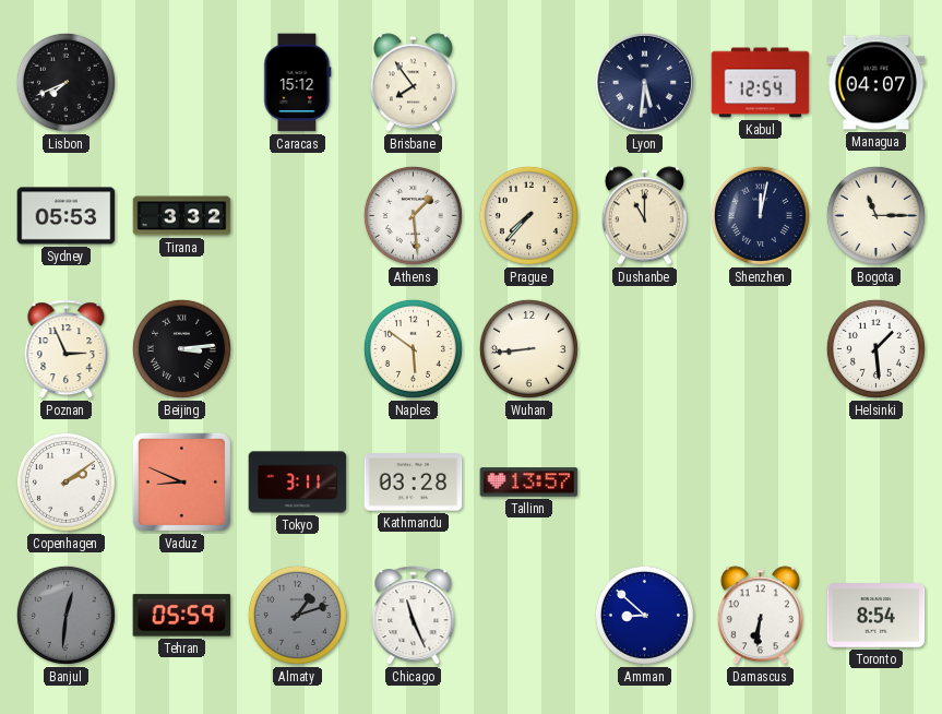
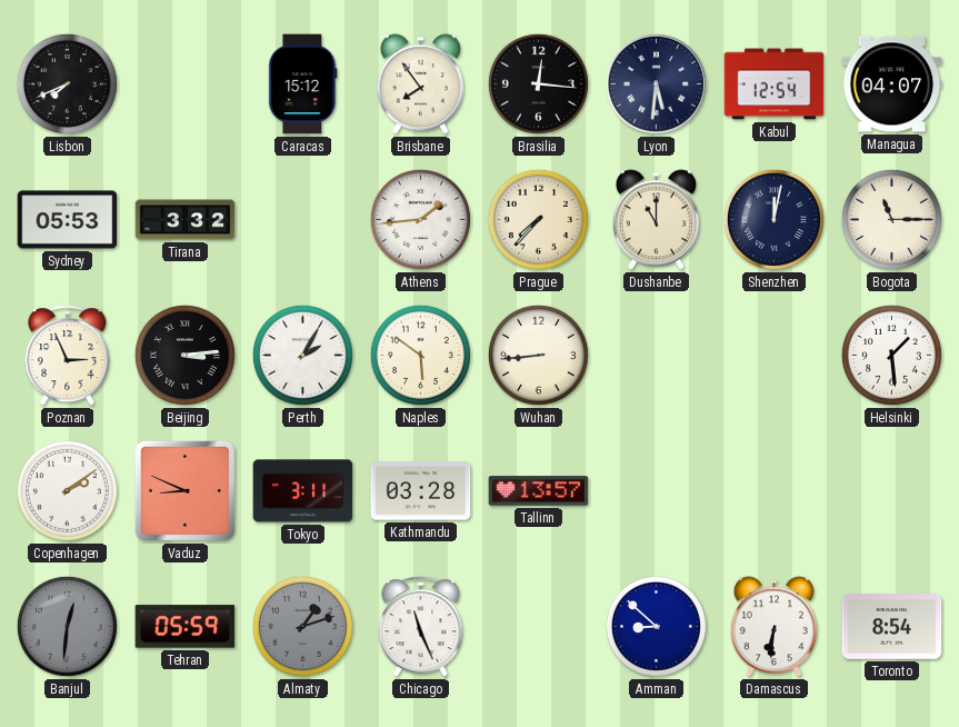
Brasilia: none -> 12:16
Athens: 1:29 -> 1:44
Perth: none -> 2:05
